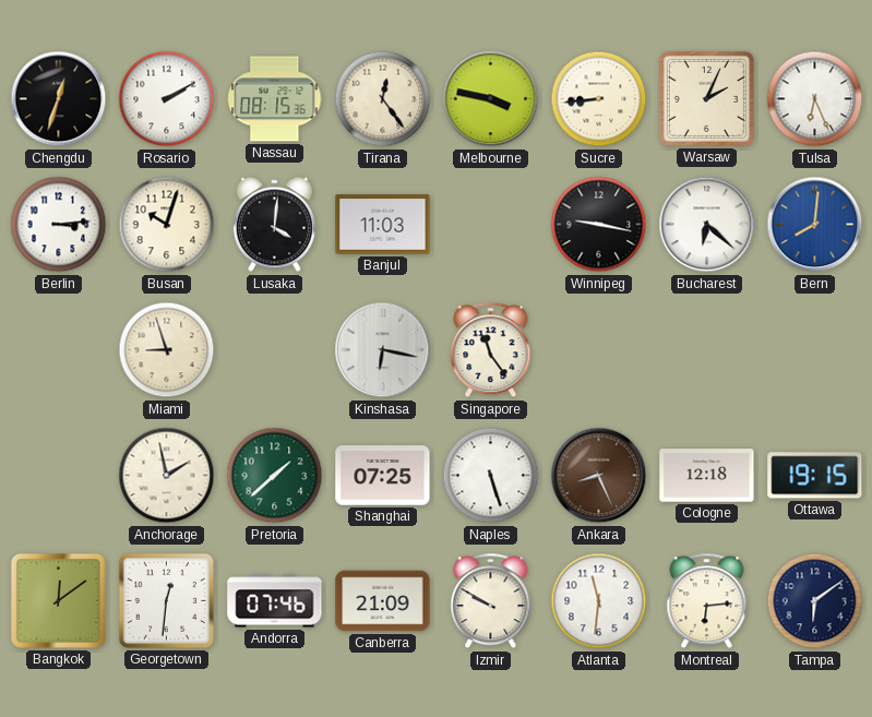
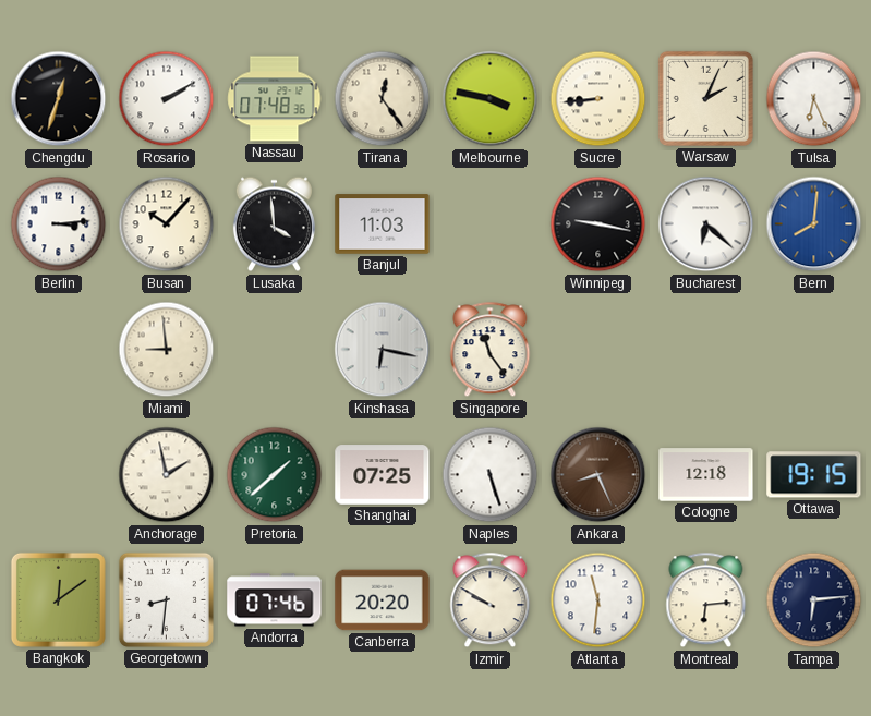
Nassau: 08:15 -> 07:48
Busan: 10:03 -> 10:07
Lusaka: 4:01 -> 3:59
Miami: 8:57 -> 8:59
Georgetown: 12:31 -> 8:31
Canberra: 21:09 -> 20:20
Tampa: 6:09 -> 6:14
